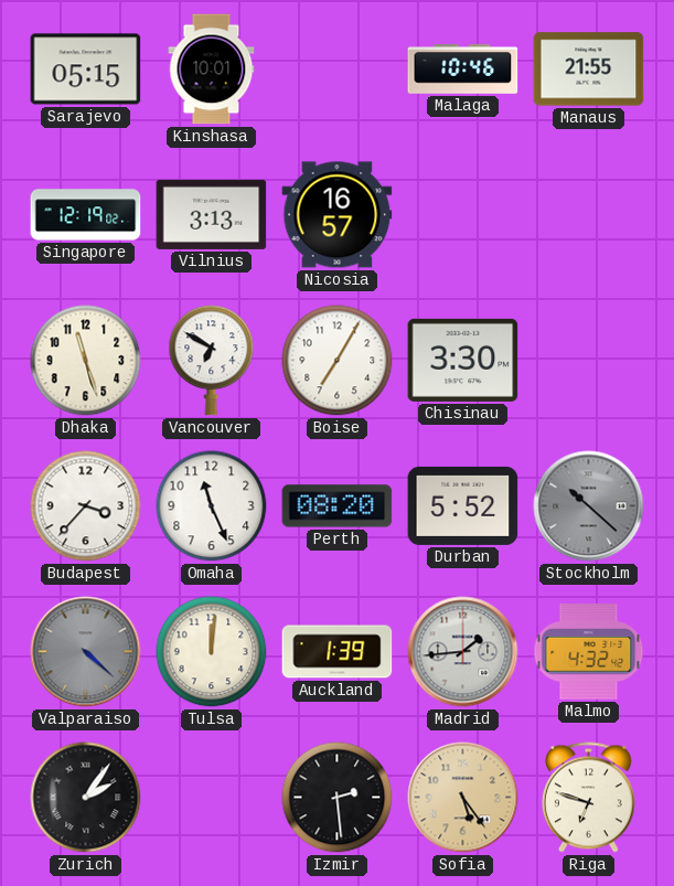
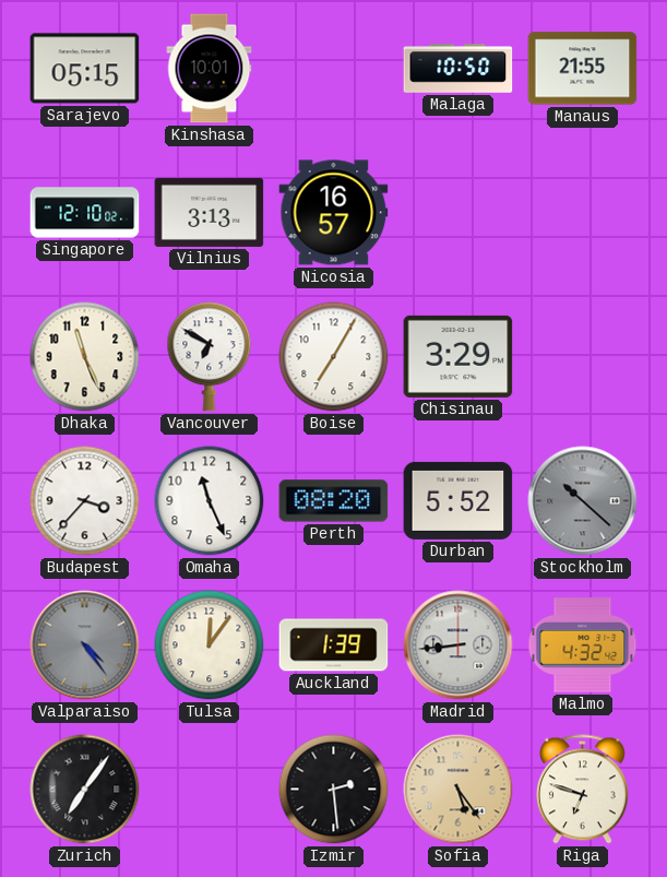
Malaga: 10:46 -> 10:50
Singapore: 12:19 -> 12:10
Dhaka: 11:27 -> 11:26
Chisinau: 3:30 -> 3:29
Valparaiso: 4:22 -> 4:24
Tulsa: 12:01 -> 12:06
Madrid: 1:44 -> 8:44
Zurich: 2:06 -> 7:06
